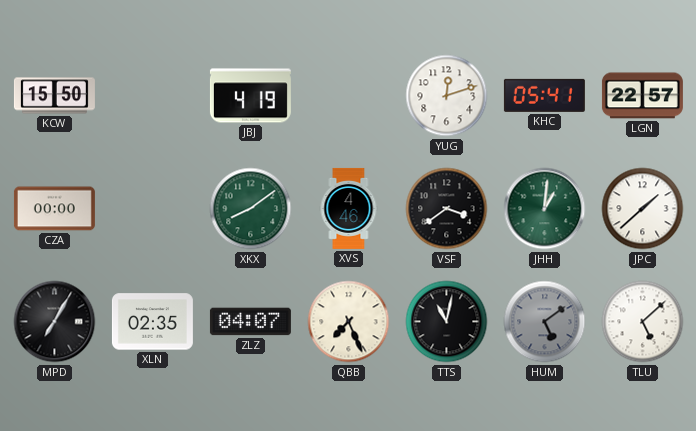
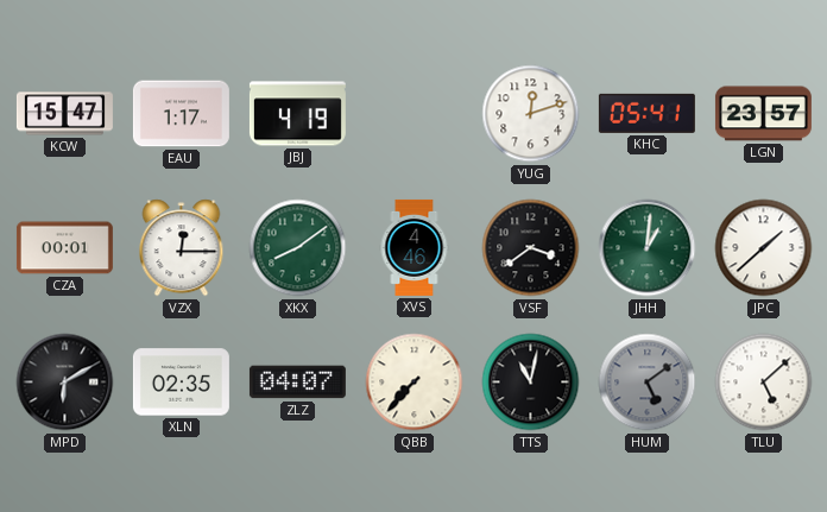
KCW: 15:50 -> 15:47
EAU: none -> 1:17
LGN: 22:57 -> 23:57
CZA: 00:00 -> 00:01
VZX: none -> 12:15
MPD: 7:05 -> 6:10
QBB: 7:26 -> 7:37
